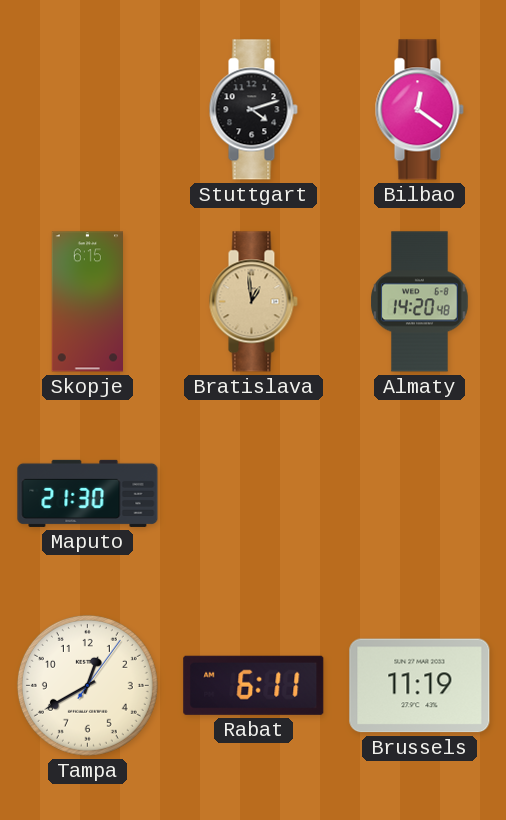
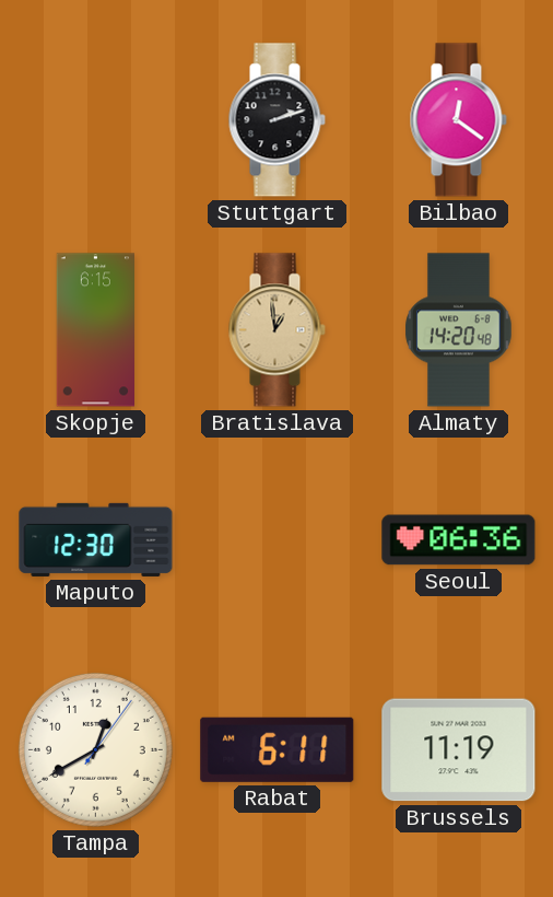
Stuttgart: 4:12 -> 2:12
Maputo: 21:30 -> 12:30
Seoul: none -> 06:36
